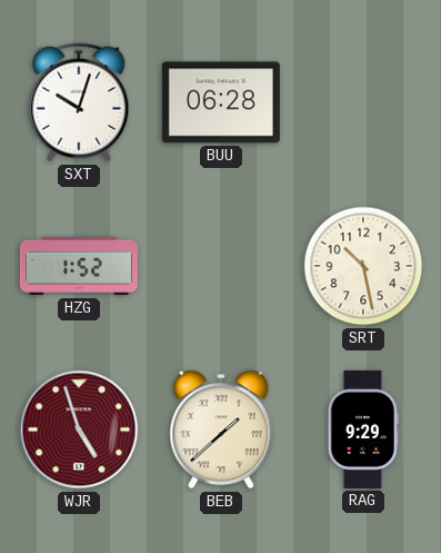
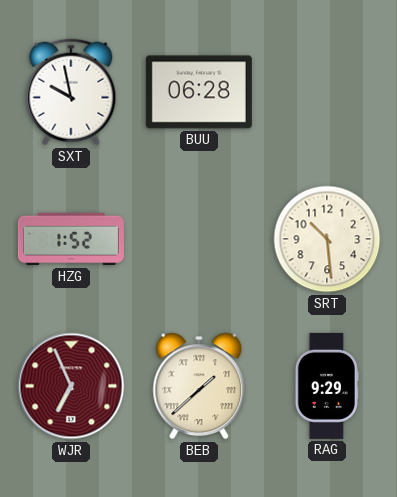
SXT: 10:03 -> 9:58
SRT: 10:28 -> 10:29
WJR: 4:57 -> 6:56
